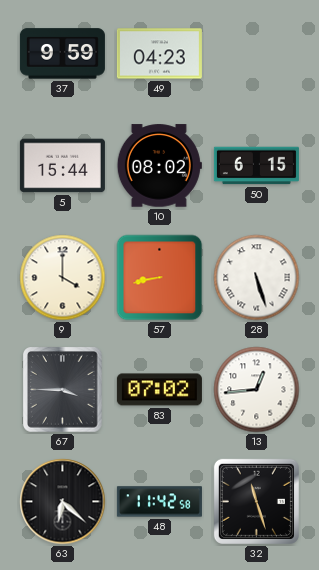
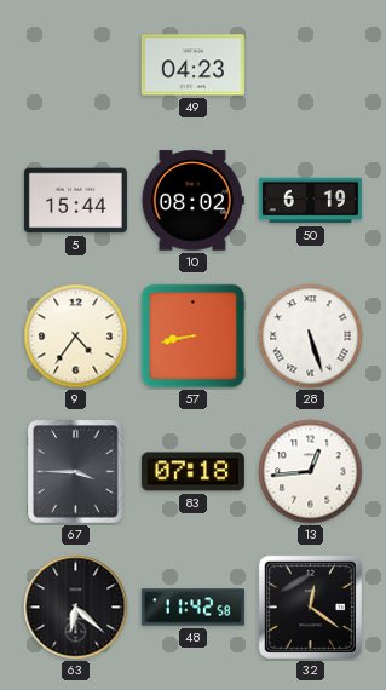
37: 9:59 -> none
50: 6:15 -> 6:19
9: 4:00 -> 4:36
83: 07:02 -> 07:18
32: 11:27 -> 12:21
